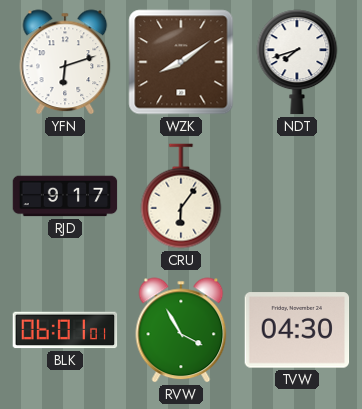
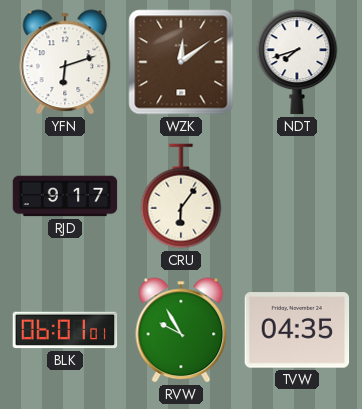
WZK: 8:09 -> 12:09
RVW: 3:55 -> 9:55
TVW: 04:30 -> 04:35
